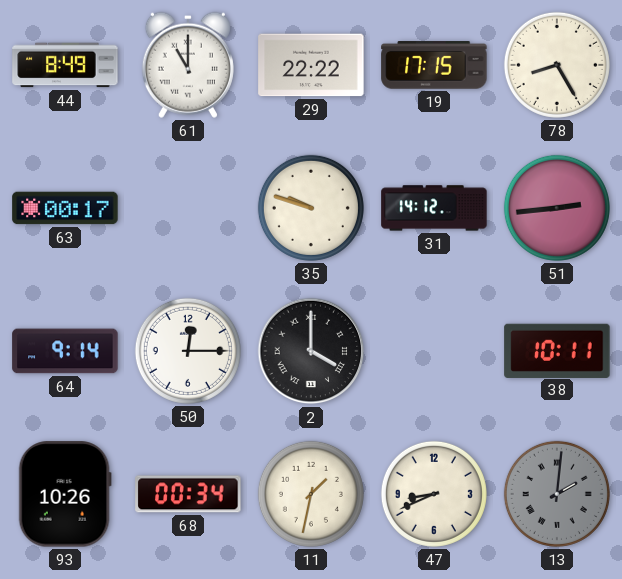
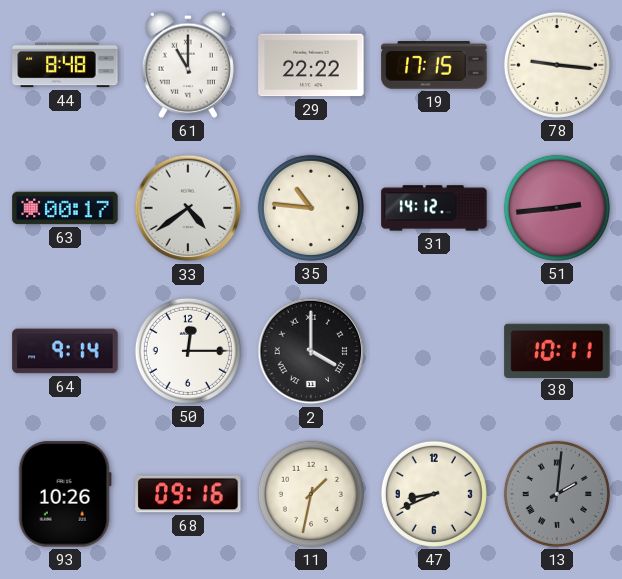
44: 8:49 -> 8:48
78: 8:25 -> 9:16
33: none -> 4:39
35: 9:48 -> 10:46
68: 00:34 -> 09:16
